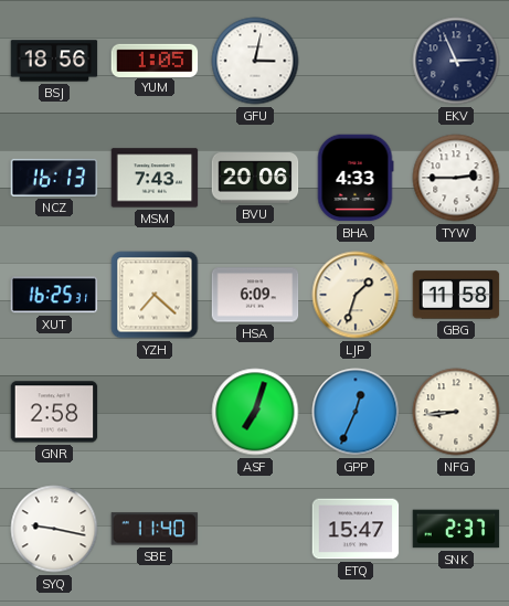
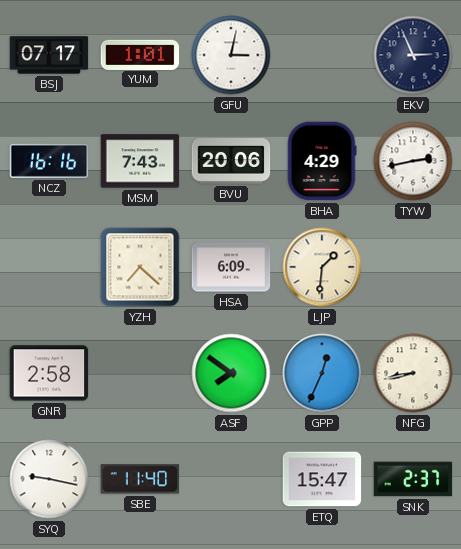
BSJ: 18:56 -> 07:17
YUM: 1:05 -> 1:01
NCZ: 16:13 -> 16:16
BHA: 4:33 -> 4:29
TYW: 2:45 -> 2:43
XUT: 16:25 -> none
LJP: 1:33 -> 1:31
GBG: 11:58 -> none
ASF: 7:03 -> 7:51
NFG: 8:44 -> 8:43
